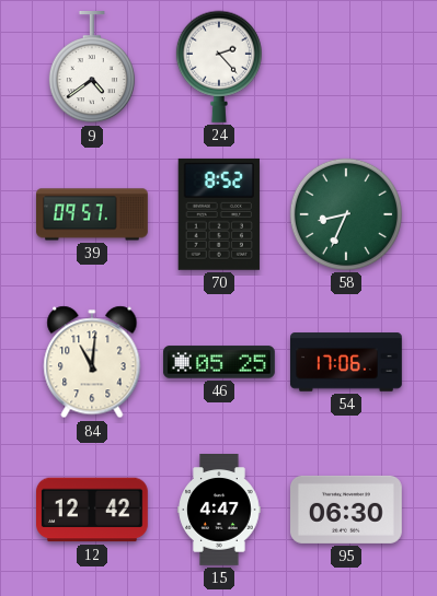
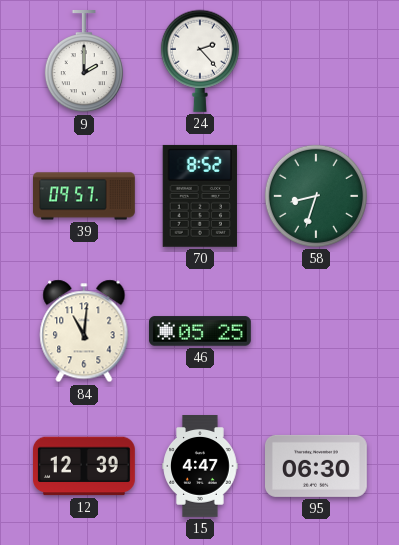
9: 4:39 -> 2:00
58: 8:34 -> 8:33
54: 17:06 -> none
12: 12:42 -> 12:39
